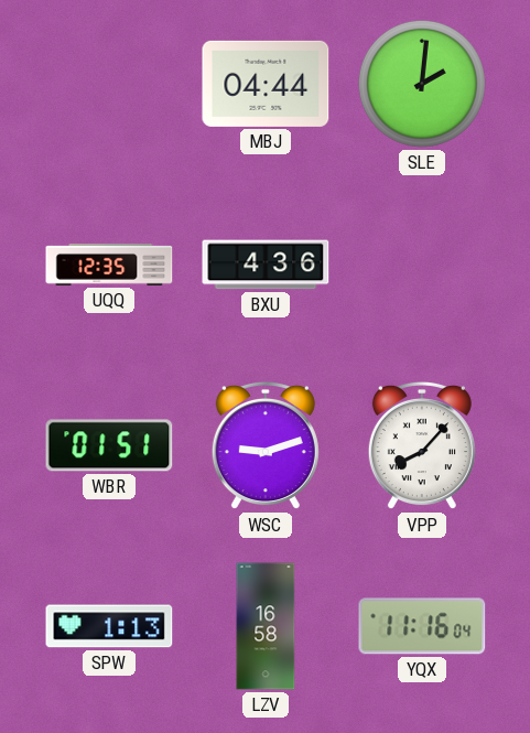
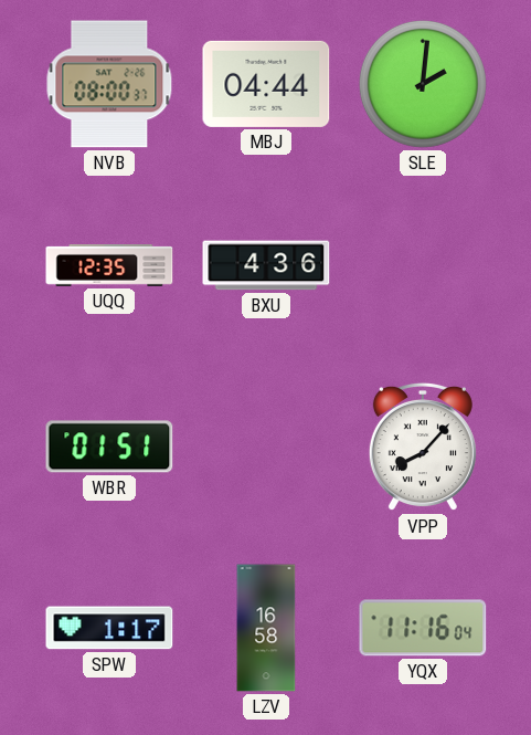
NVB: none -> 08:00
WSC: 9:12 -> none
SPW: 1:13 -> 1:17
